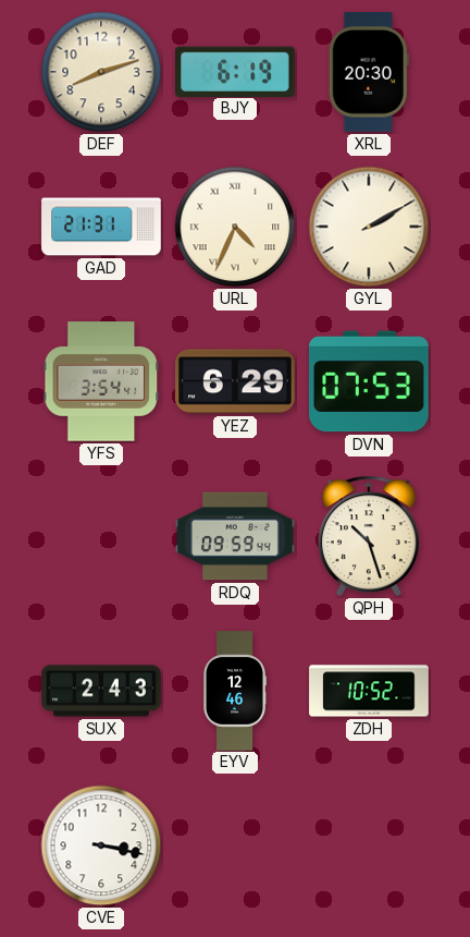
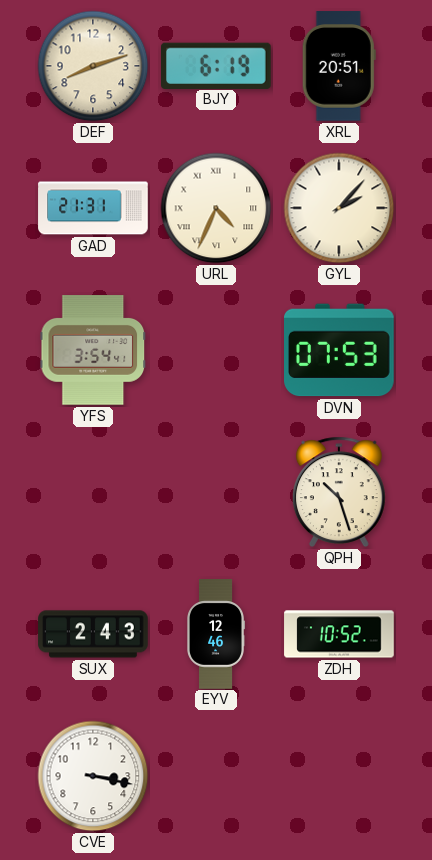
XRL: 20:30 -> 20:51
GYL: 2:10 -> 2:07
YEZ: 6:29 -> none
RDQ: 09:59 -> none
